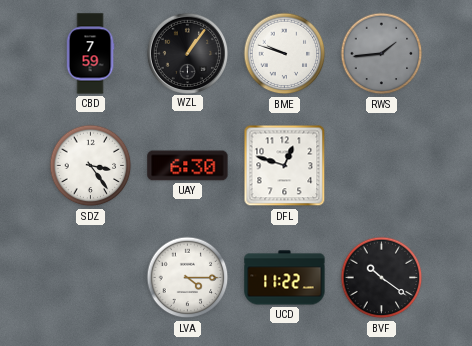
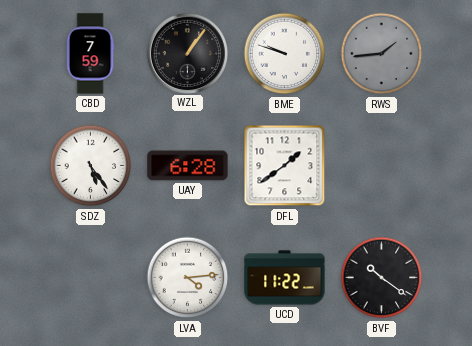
SDZ: 3:24 -> 5:24
UAY: 6:30 -> 6:28
DFL: 12:48 -> 1:39
LVA: 4:15 -> 4:14
